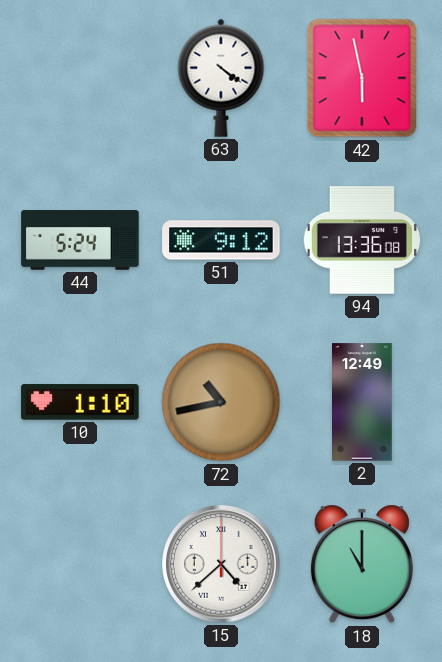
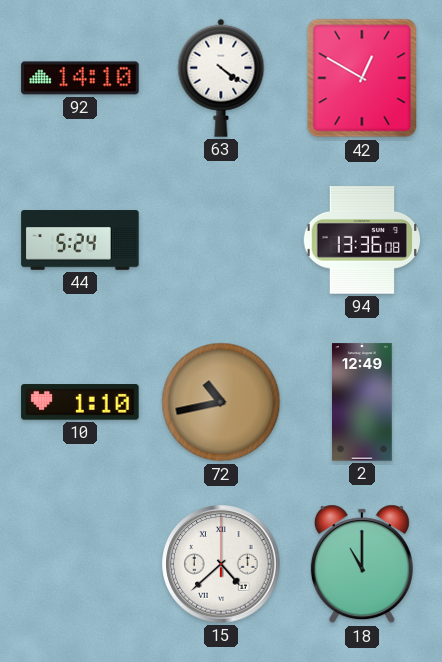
92: none -> 14:10
42: 5:58 -> 12:50
51: 9:12 -> none
